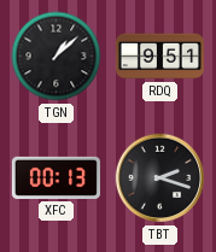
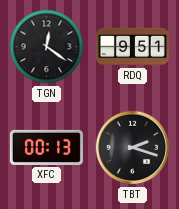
TGN: 1:08 -> 12:21
